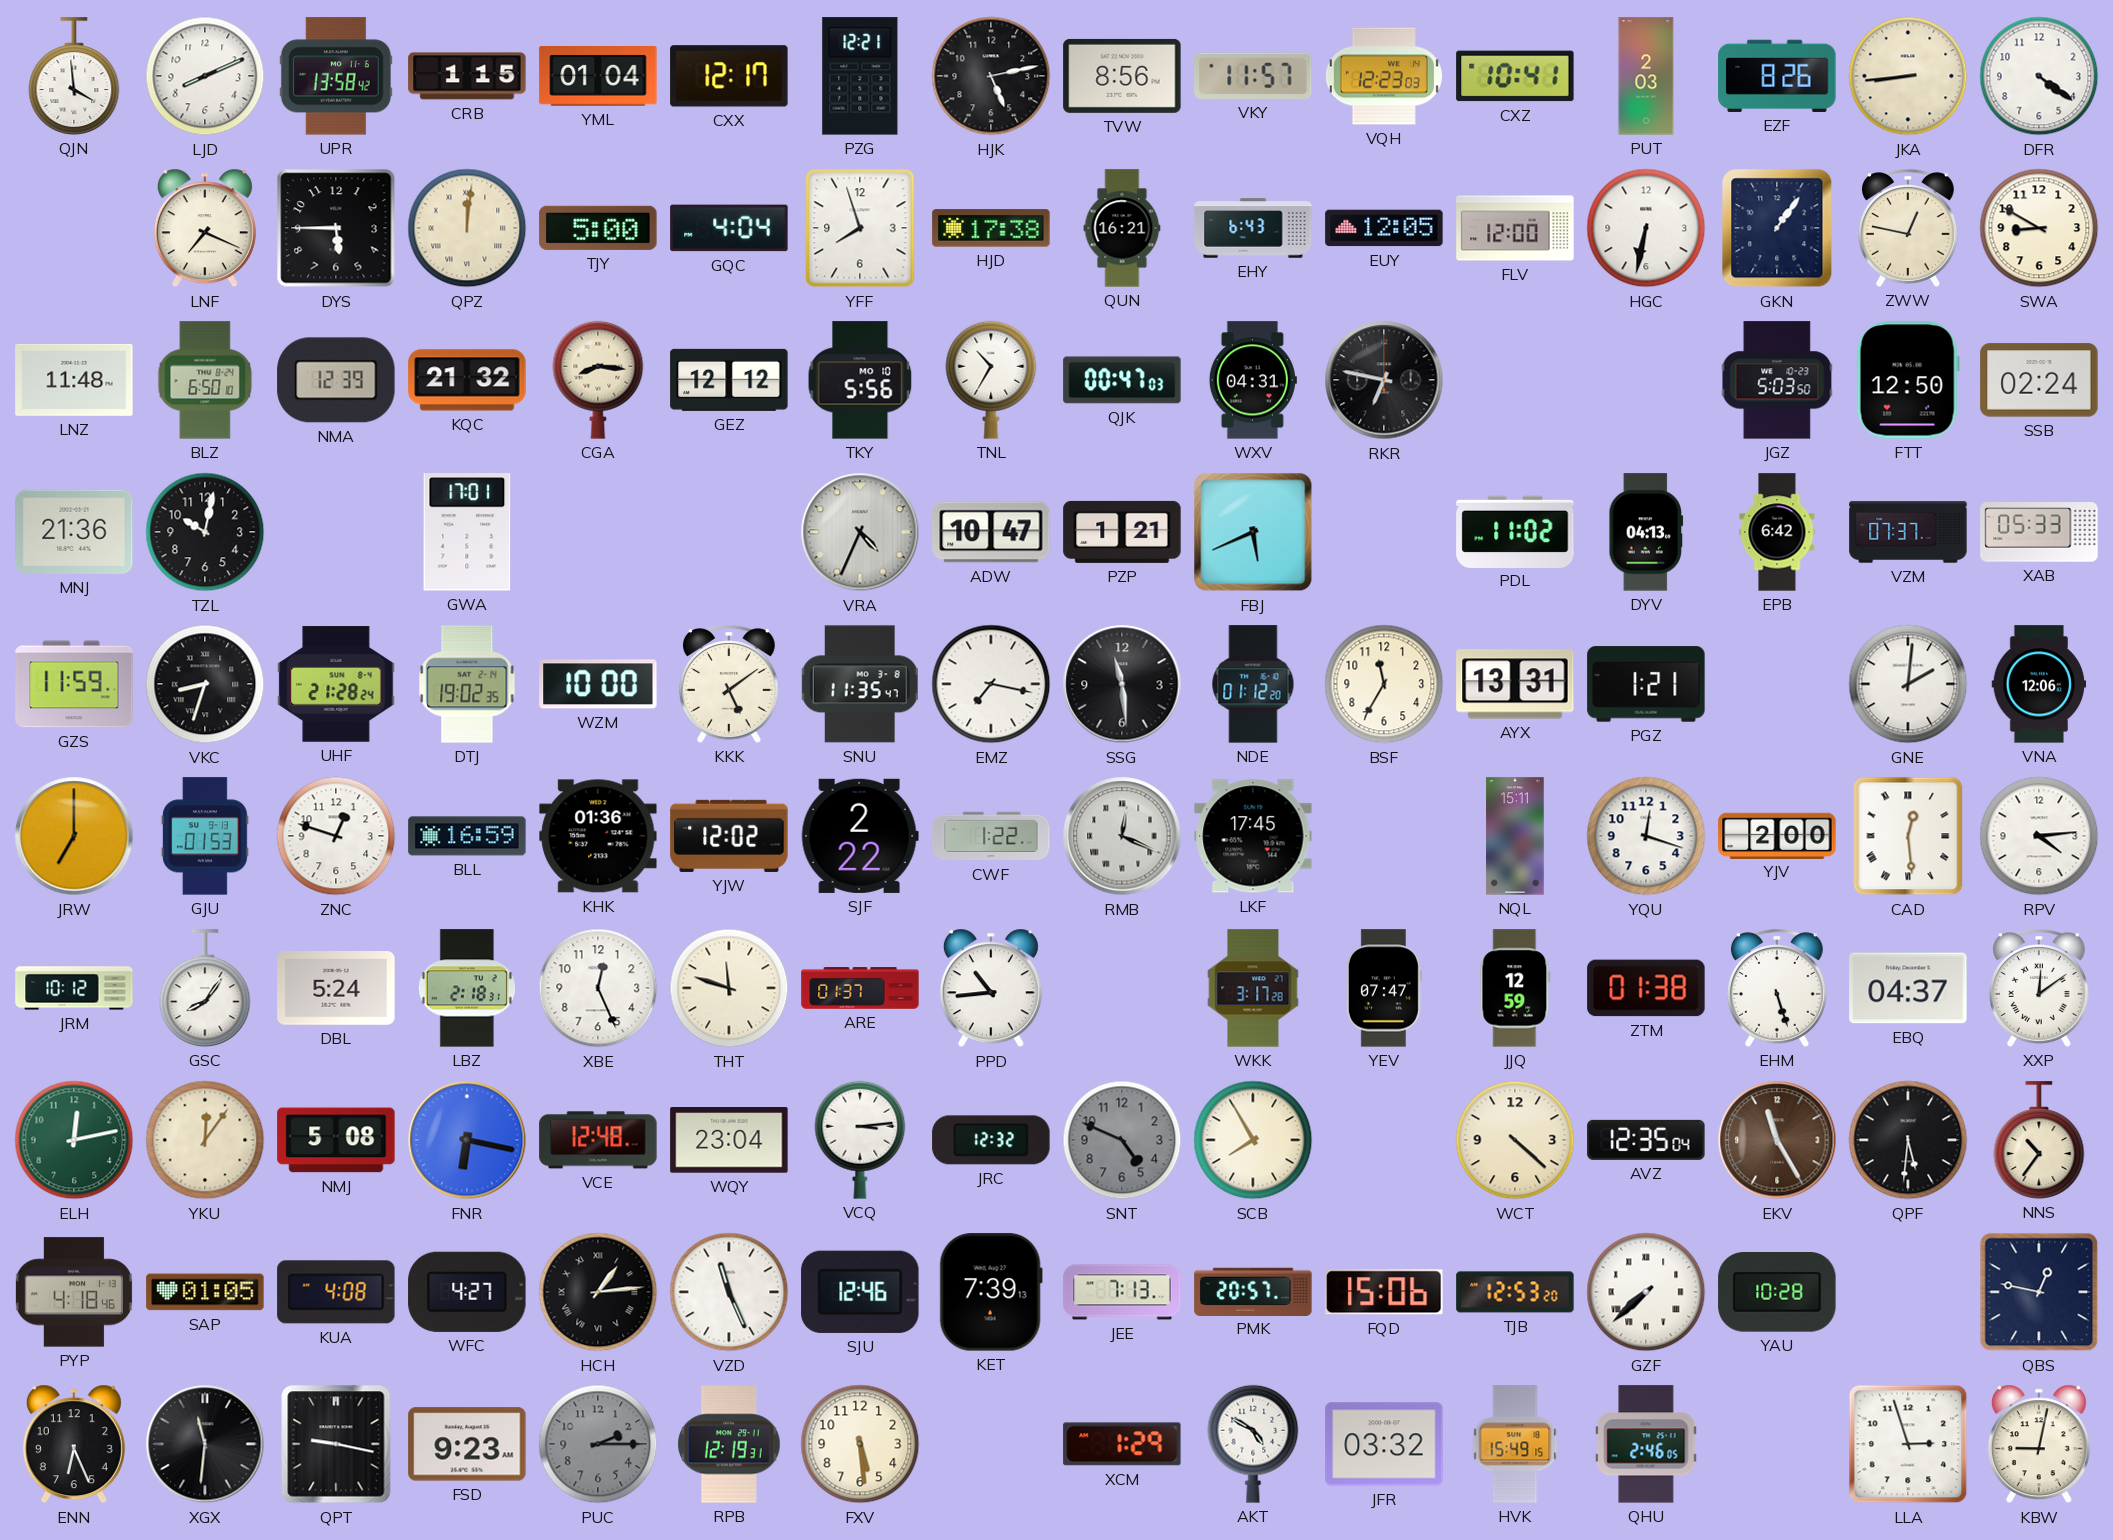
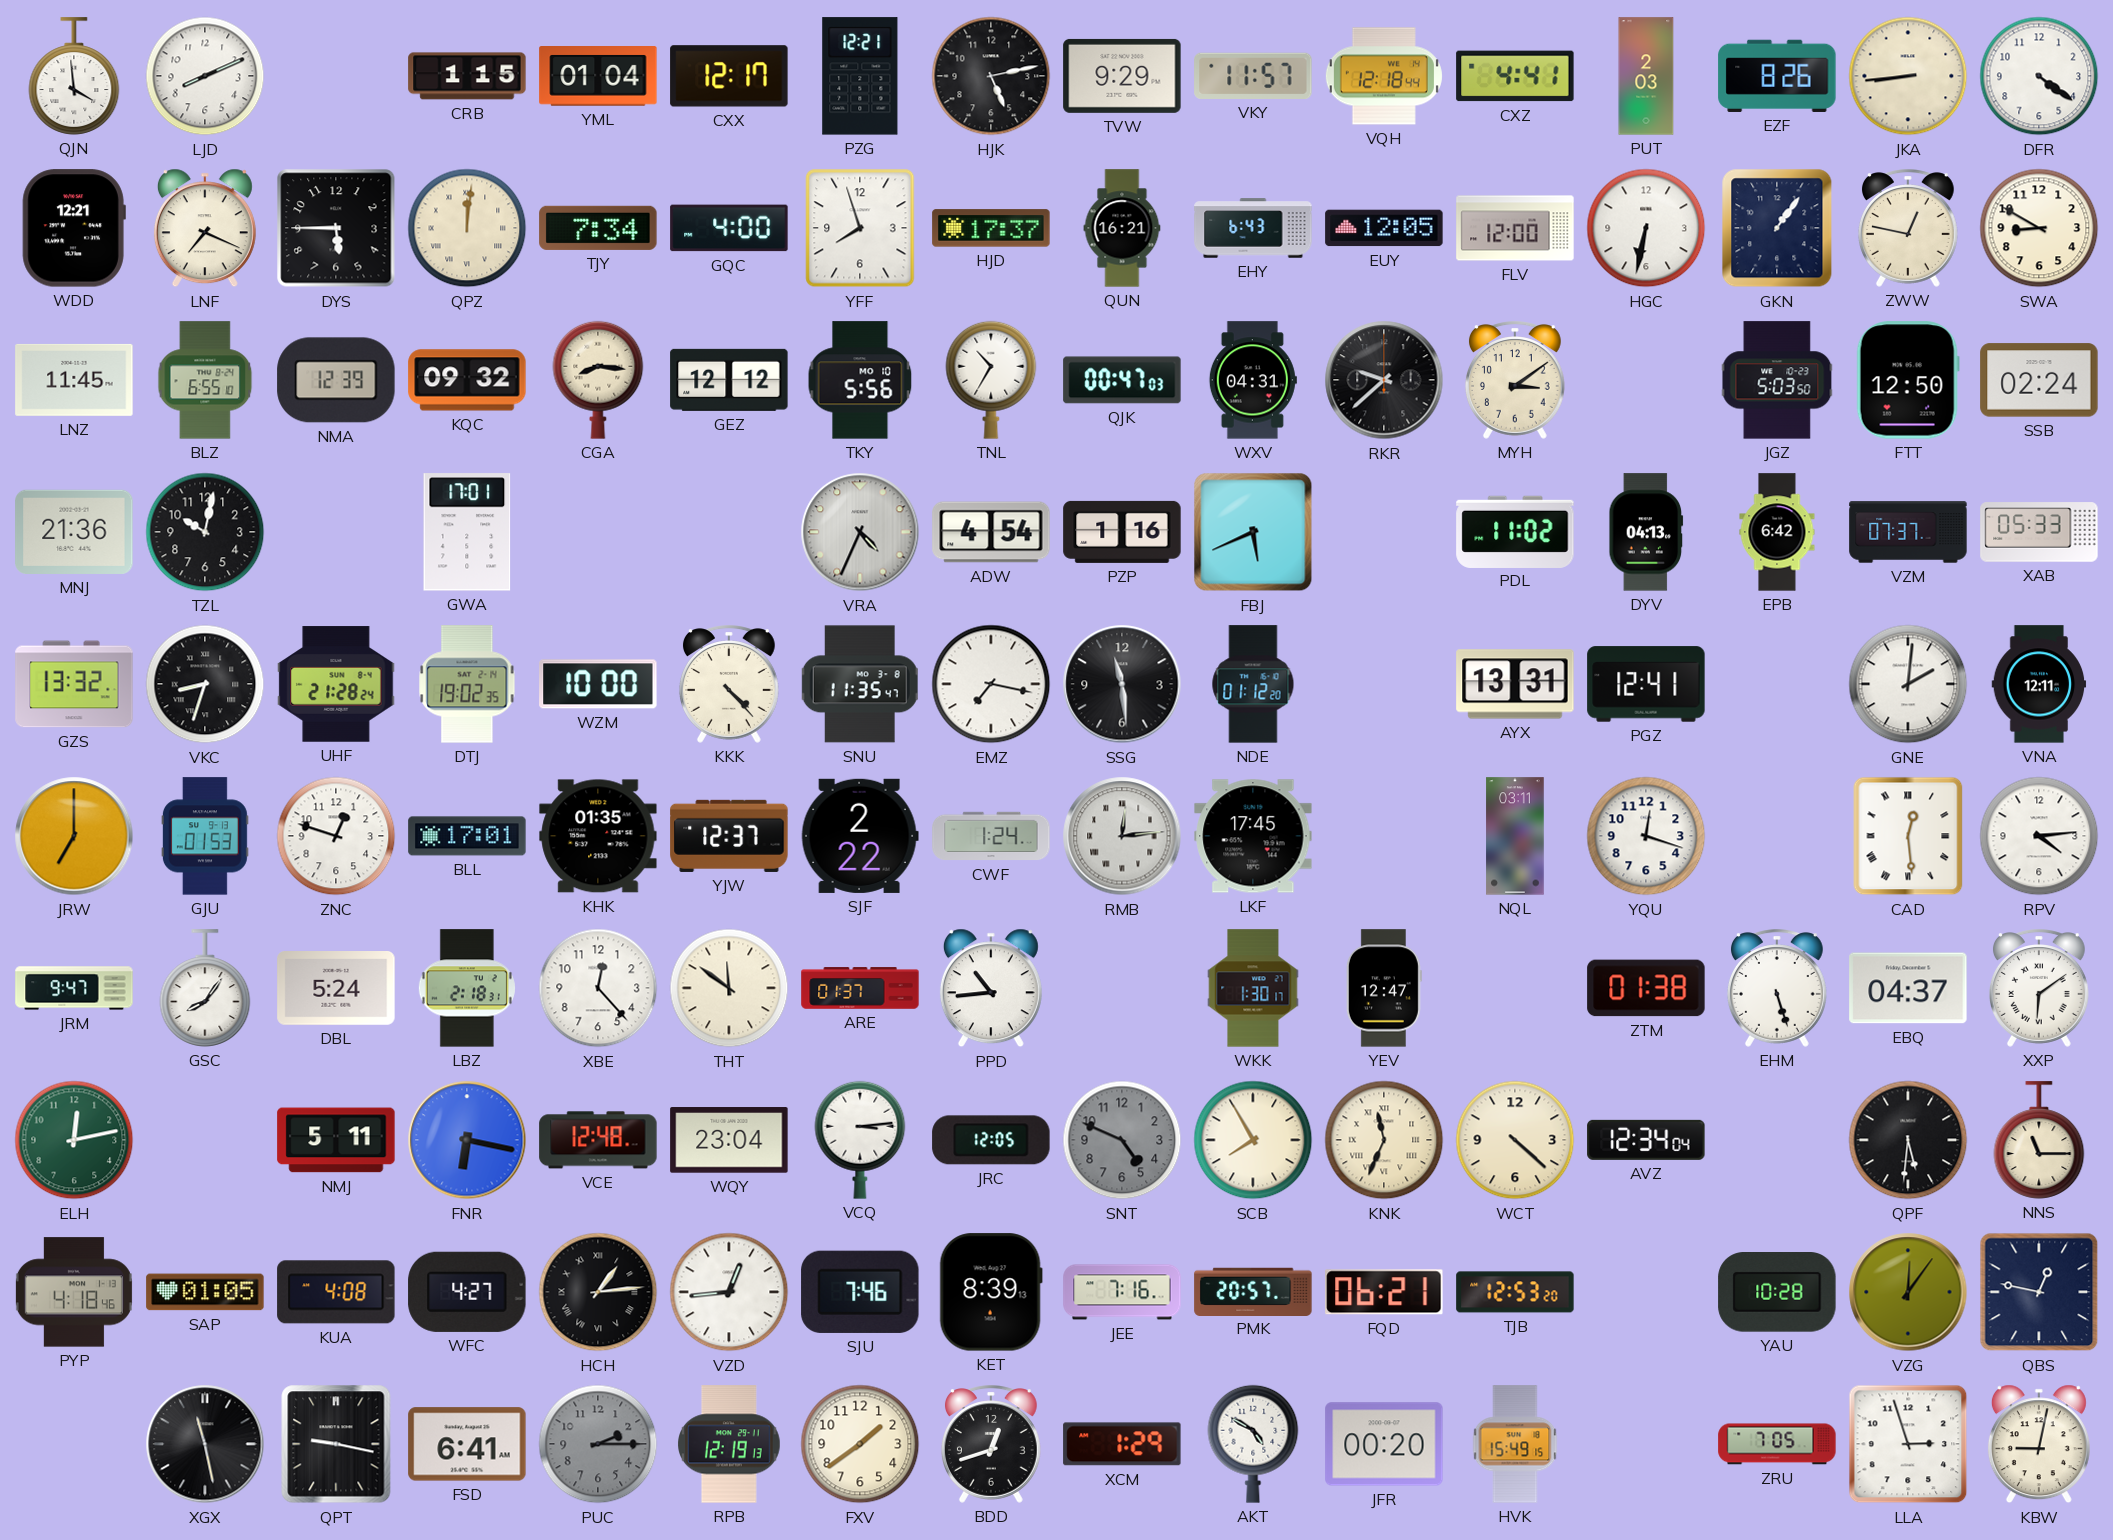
UPR: 13:58 -> none
TVW: 8:56 -> 9:29
VQH: 12:23 -> 12:18
CXZ: 10:41 -> 4:41
WDD: none -> 12:21
TJY: 5:00 -> 7:34
GQC: 4:04 -> 4:00
HJD: 17:38 -> 17:37
LNZ: 11:48 -> 11:45
BLZ: 6:50 -> 6:55
KQC: 21:32 -> 09:32
RKR: 6:47 -> 9:38
MYH: none -> 3:09
ADW: 10:47 -> 4:54
PZP: 1:21 -> 1:16
GZS: 11:59 -> 13:32
KKK: 5:09 -> 4:23
BSF: 11:35 -> none
PGZ: 1:21 -> 12:41
VNA: 12:06 -> 12:11
BLL: 16:59 -> 17:01
KHK: 01:36 -> 01:35
YJW: 12:02 -> 12:37
CWF: 1:22 -> 1:24
RMB: 12:19 -> 12:14
NQL: 15:11 -> 03:11
YJV: 2:00 -> none
JRM: 10:12 -> 9:47
XBE: 12:26 -> 12:23
THT: 11:48 -> 11:51
WKK: 3:17 -> 1:30
YEV: 07:47 -> 12:47
JJQ: 12:59 -> none
XXP: 12:09 -> 6:09
YKU: 12:06 -> none
NMJ: 5:08 -> 5:11
JRC: 12:32 -> 12:05
KNK: none -> 11:34
AVZ: 12:35 -> 12:34
EKV: 11:25 -> none
NNS: 10:36 -> 11:15
VZD: 11:26 -> 12:44
SJU: 12:46 -> 7:46
KET: 7:39 -> 8:39
JEE: 7:13 -> 7:16
FQD: 15:06 -> 06:21
GZF: 7:38 -> none
VZG: none -> 12:06
ENN: 6:26 -> none
XGX: 11:31 -> 11:28
FSD: 9:23 -> 6:41
RPB: 12:19:31 -> 12:19:13
FXV: 5:29 -> 1:39
BDD: none -> 12:42
JFR: 03:32 -> 00:20
QHU: 2:46 -> none
ZRU: none -> 7:05
